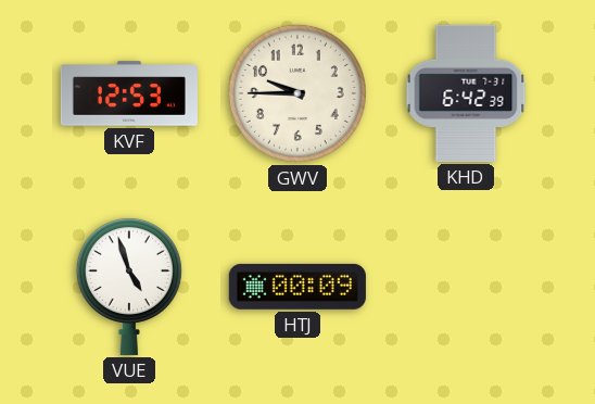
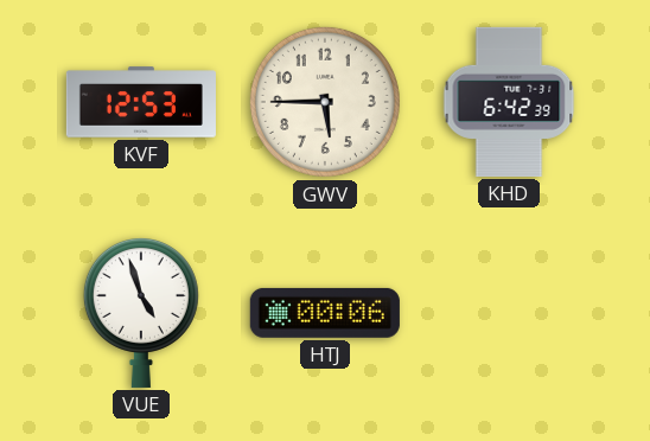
GWV: 9:45 -> 5:45
HTJ: 00:09 -> 00:06
